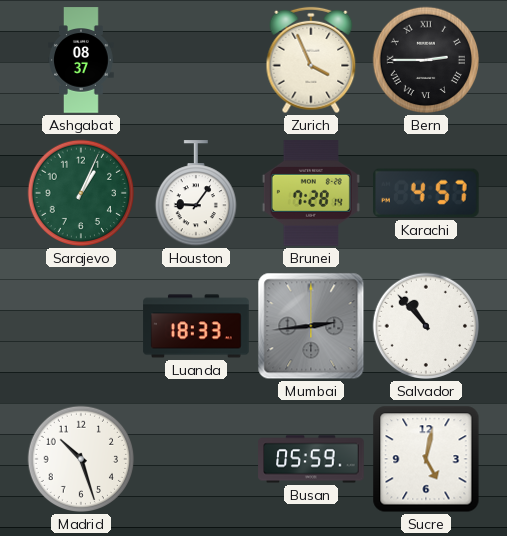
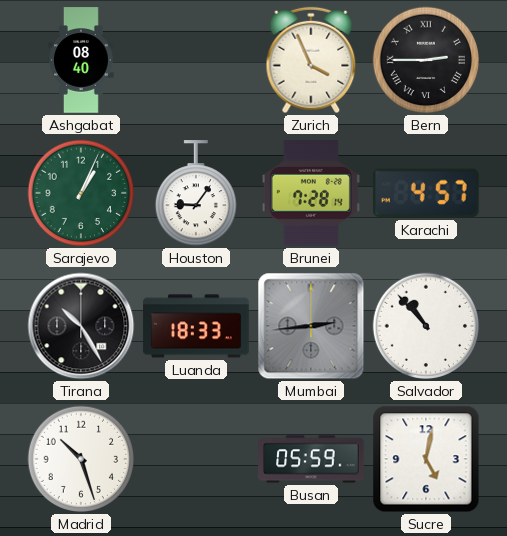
Ashgabat: 08:37 -> 08:40
Tirana: none -> 10:25
